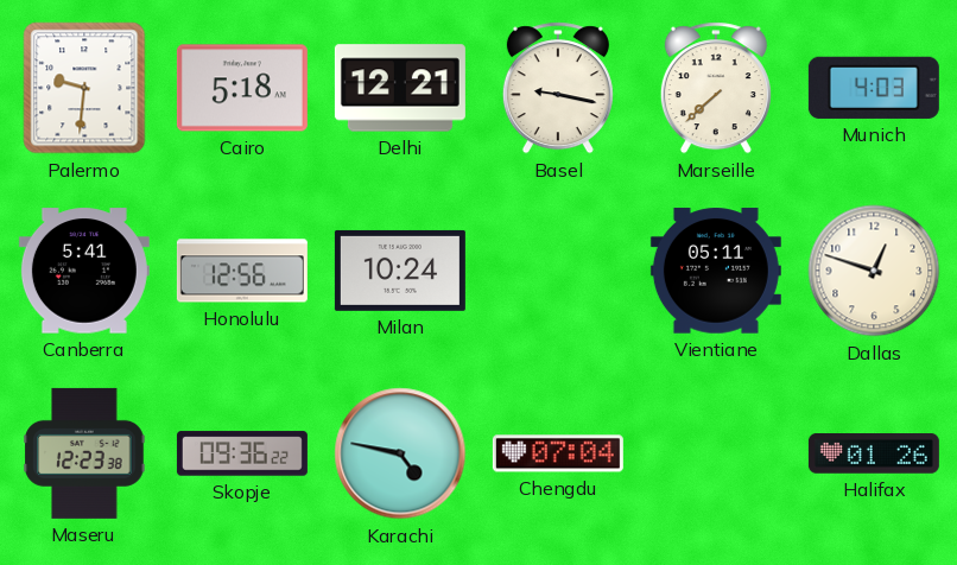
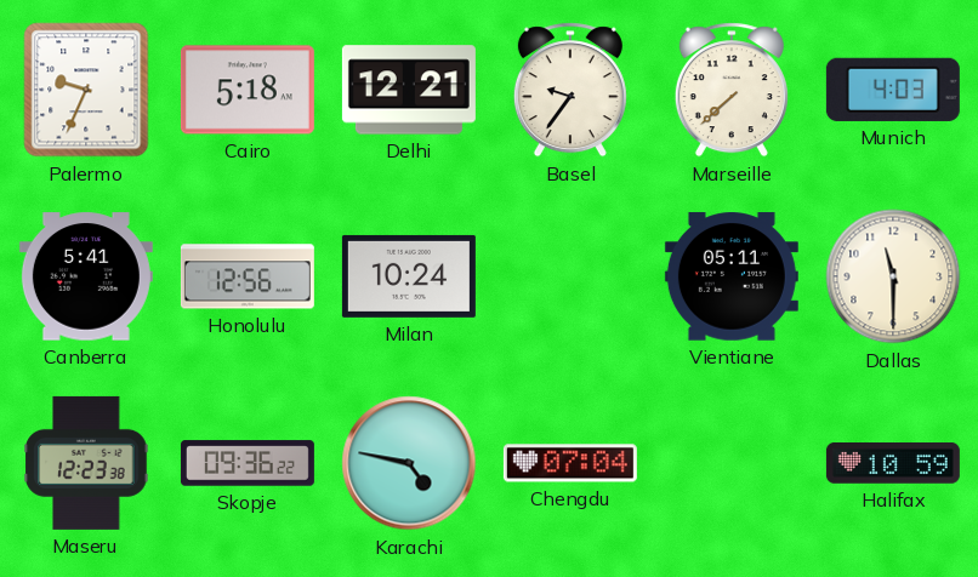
Palermo: 9:31 -> 9:34
Basel: 9:17 -> 9:36
Dallas: 12:48 -> 11:30
Halifax: 01:26 -> 10:59
